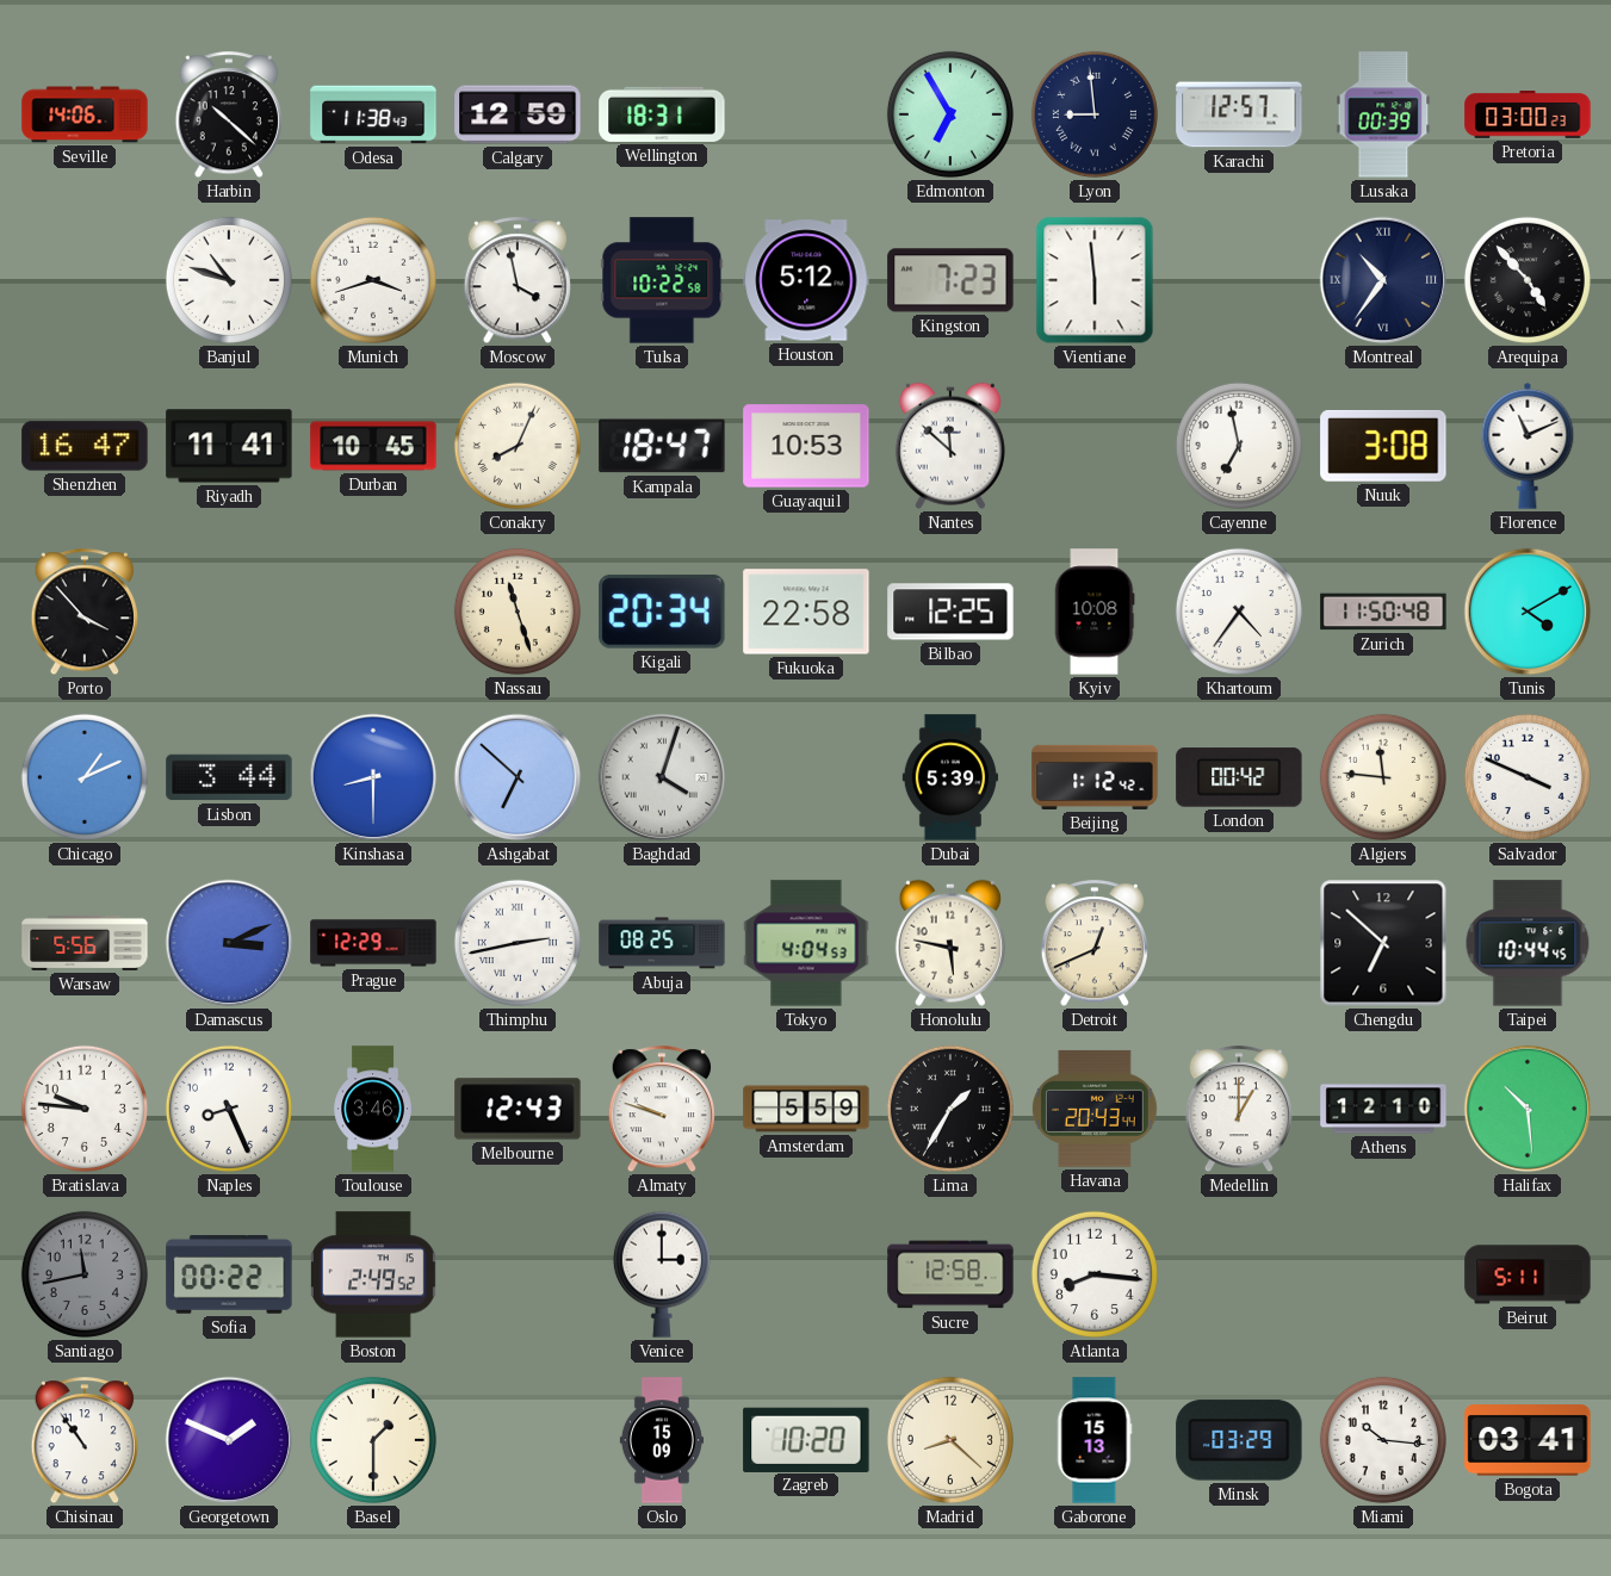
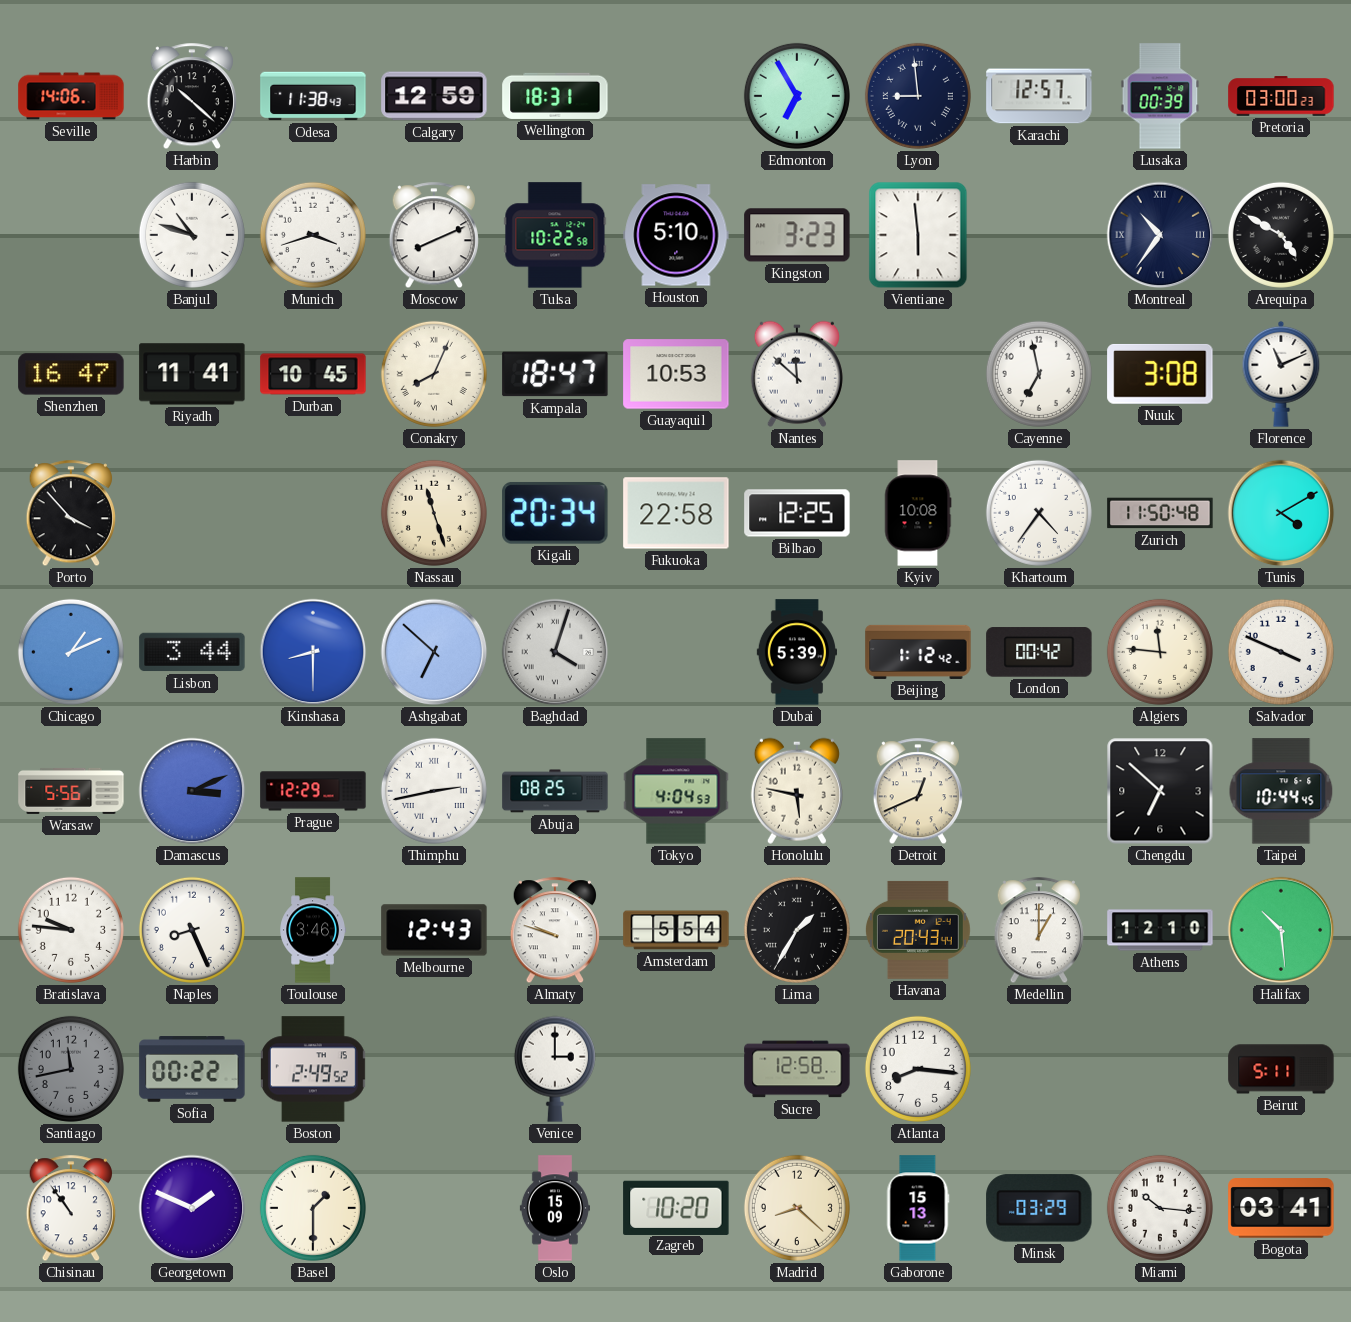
Moscow: 3:58 -> 8:11
Houston: 5:12 -> 5:10
Kingston: 7:23 -> 3:23
Arequipa: 4:53 -> 4:50
Amsterdam: 5:59 -> 5:54
